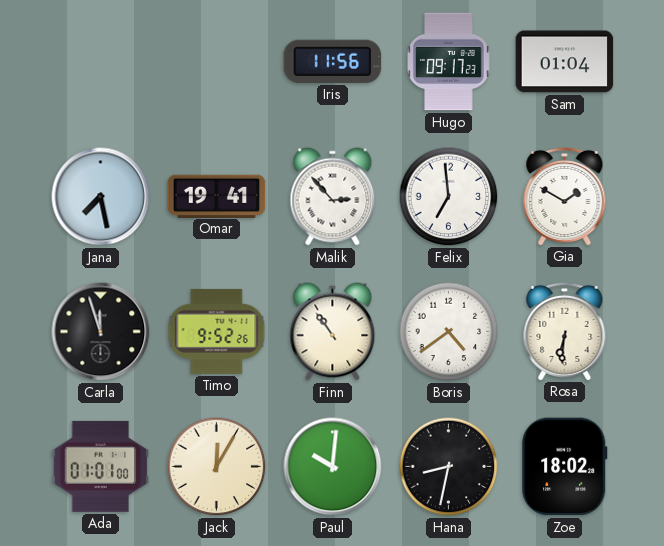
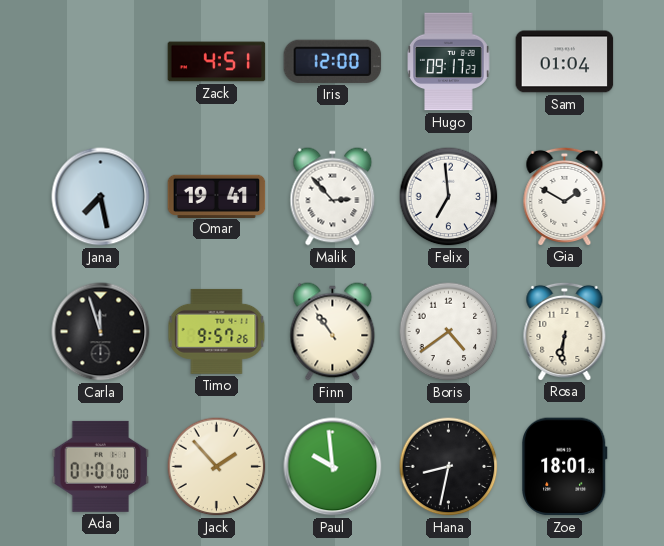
Zack: none -> 4:51
Iris: 11:56 -> 12:00
Timo: 9:52 -> 9:57
Jack: 12:05 -> 1:53
Paul: 10:01 -> 9:59
Zoe: 18:02 -> 18:01
